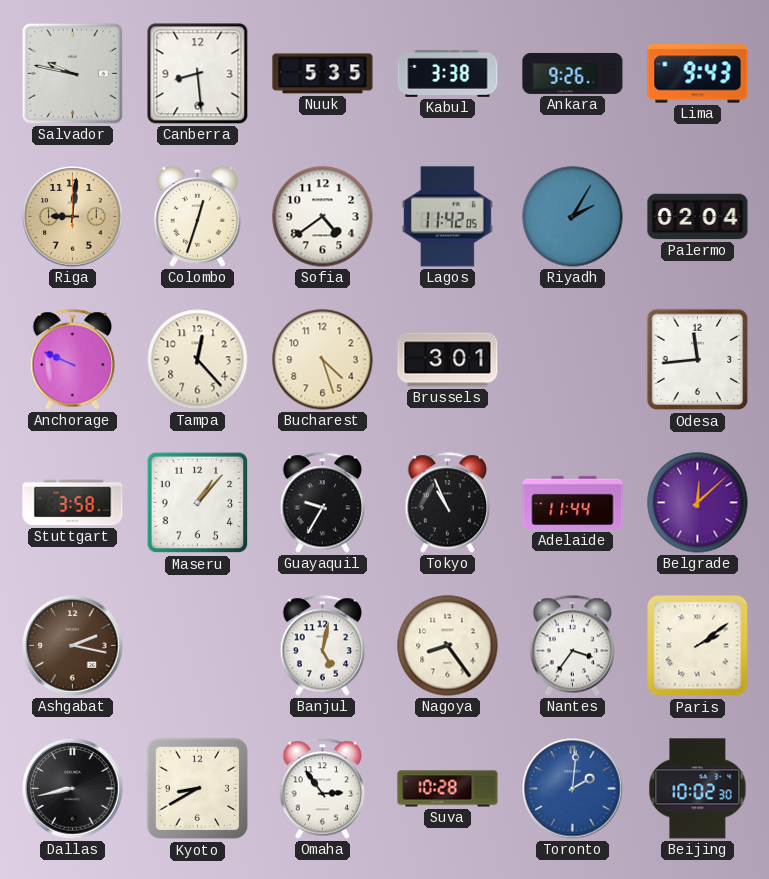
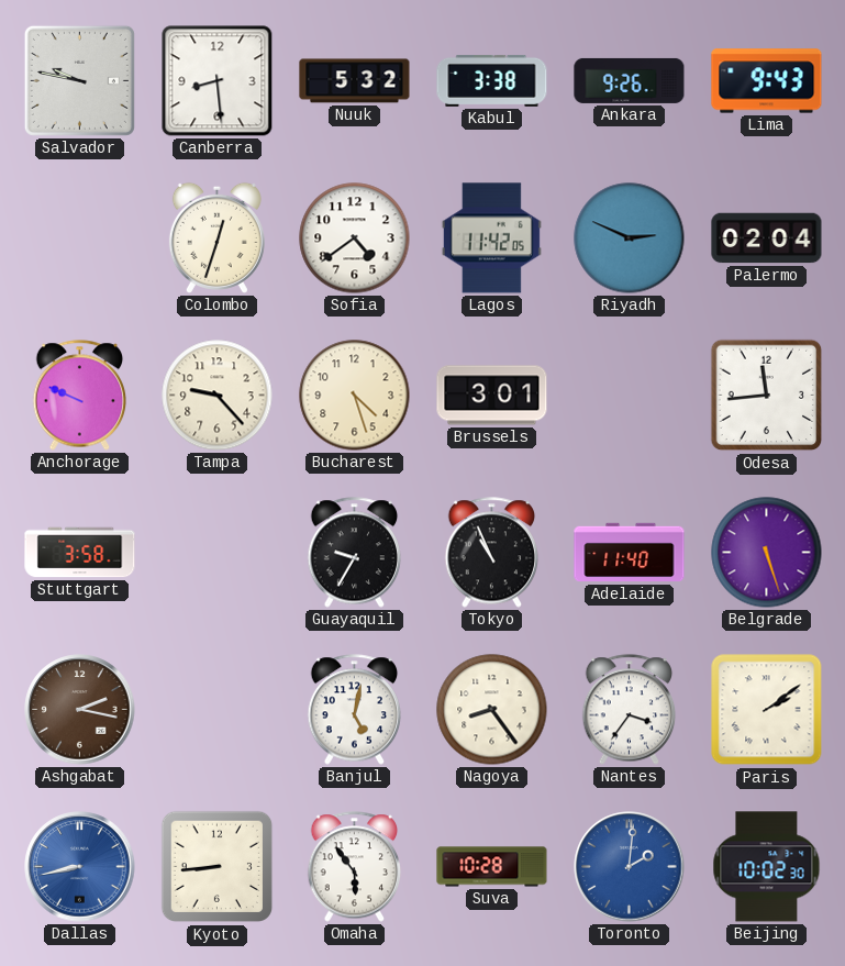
Nuuk: 5:35 -> 5:32
Riga: 9:01 -> none
Riyadh: 2:05 -> 2:49
Tampa: 12:23 -> 9:23
Maseru: 1:07 -> none
Adelaide: 11:44 -> 11:40
Belgrade: 12:08 -> 5:27
Dallas dial: black -> blue
Kyoto: 8:40 -> 8:44
Omaha: 2:54 -> 5:54
